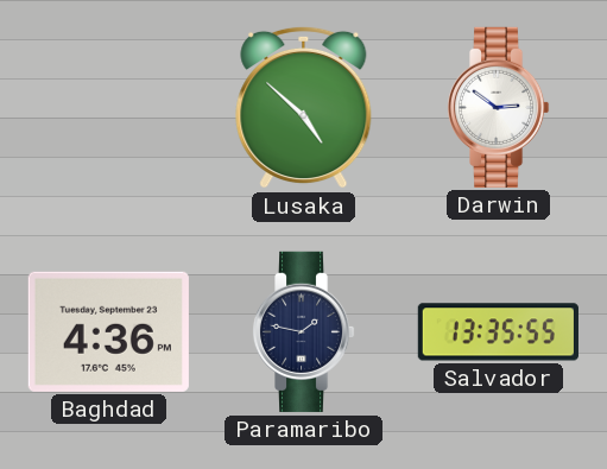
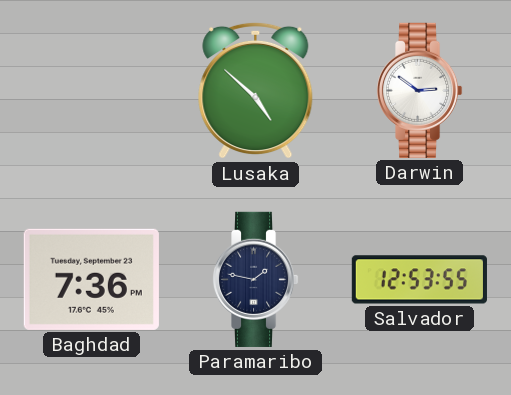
Baghdad: 4:36 -> 7:36
Salvador: 13:35 -> 12:53
